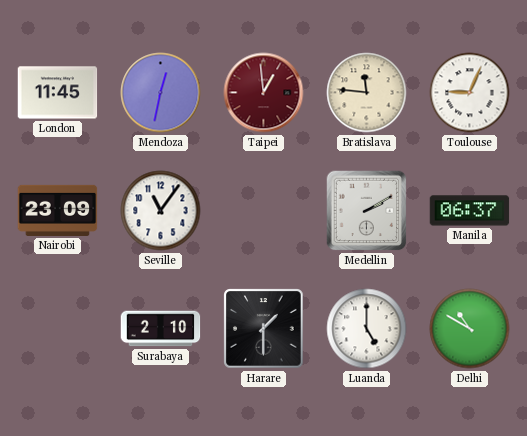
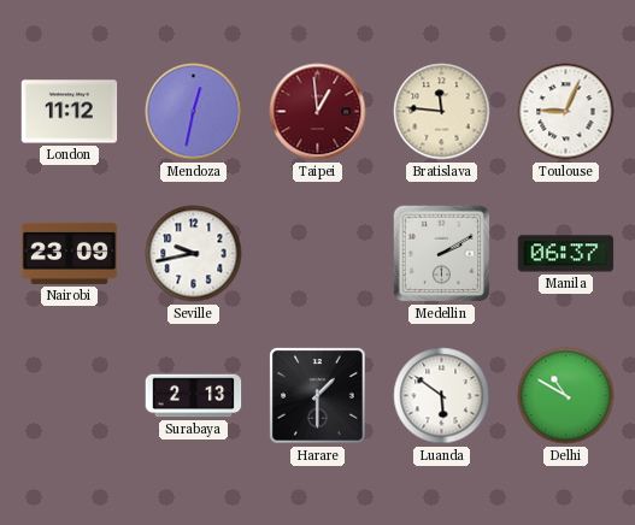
London: 11:45 -> 11:12
Seville: 11:06 -> 9:43
Surabaya: 2:10 -> 2:13
Luanda: 5:00 -> 5:51
